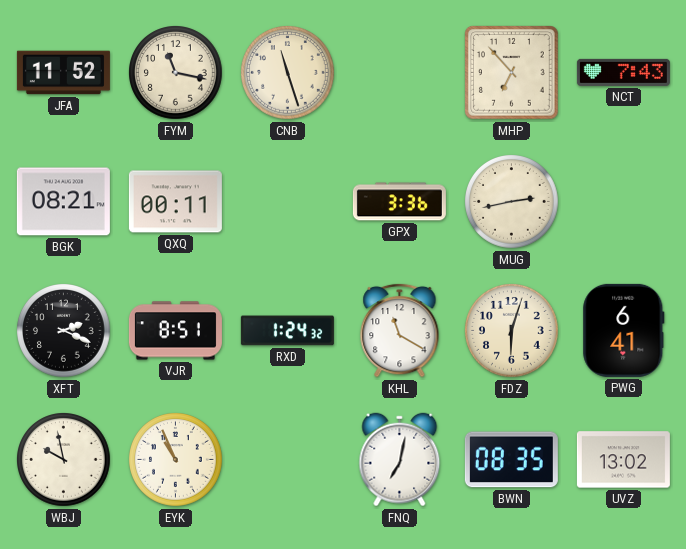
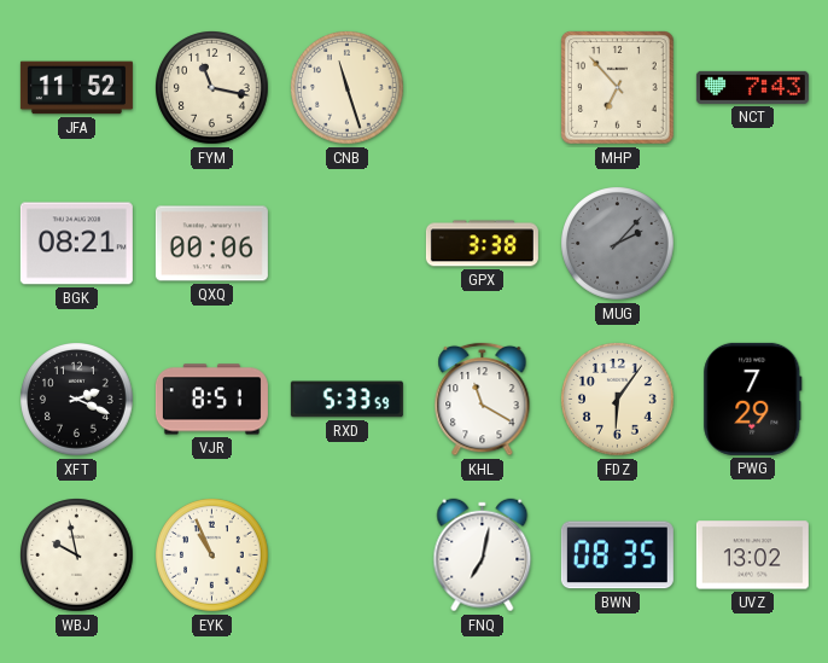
QXQ: 00:11 -> 00:06
GPX: 3:36 -> 3:38
MUG: 2:43 -> 2:07
MUG dial: cream -> grey
RXD: 1:24 -> 5:33
FDZ: 6:03 -> 6:06
PWG: 6:41 -> 7:29
